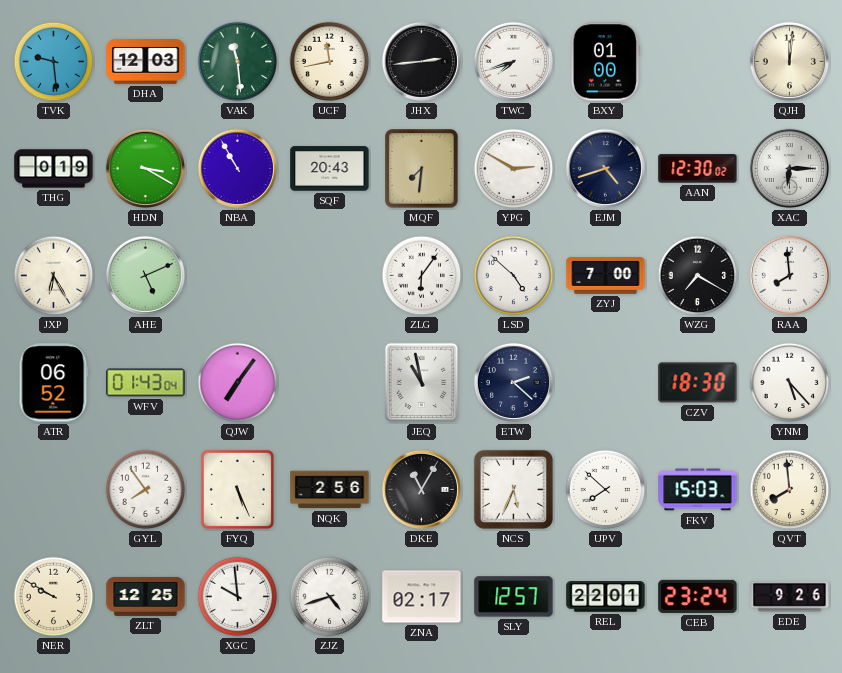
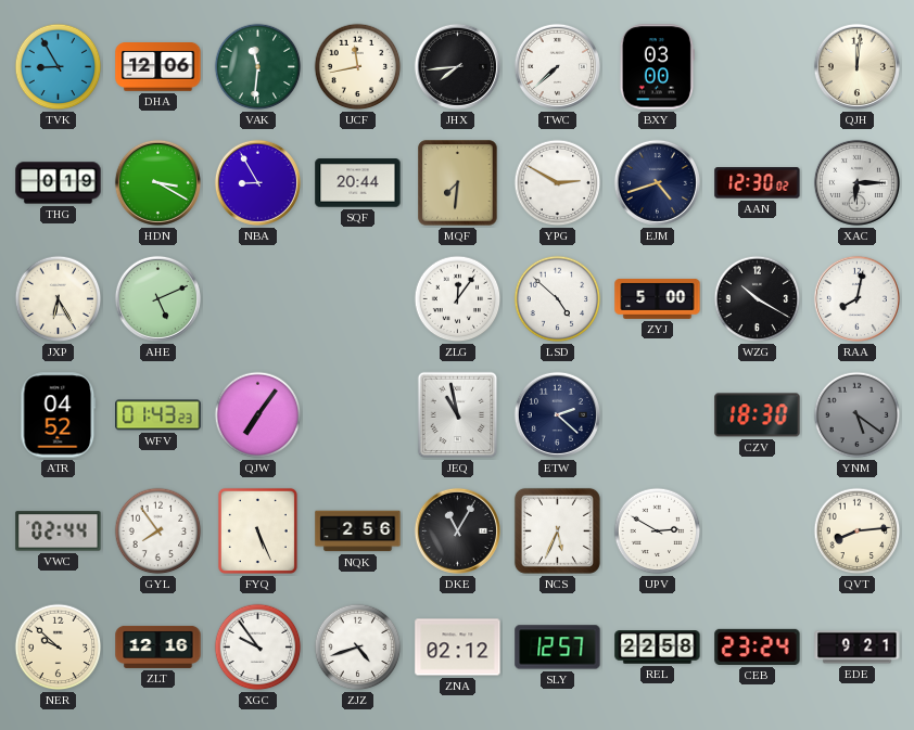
TVK: 9:29 -> 8:55
DHA: 12:03 -> 12:06
VAK: 11:29 -> 11:31
JHX: 2:44 -> 7:44
TWC: 7:42 -> 7:38
BXY: 01:00 -> 03:00
NBA: 10:55 -> 8:55
SQF: 20:43 -> 20:44
ZLG: 6:06 -> 12:06
ZYJ: 7:00 -> 5:00
WZG: 7:20 -> 10:20
RAA: 7:59 -> 8:02
ATR: 06:52 -> 04:52
WFV: 01:43:04 -> 01:43:23
YNM: 5:23 -> 5:21
YNM dial: white -> grey
VWC: none -> 02:44
UPV: 7:52 -> 2:50
FKV: 15:03 -> none
QVT: 7:59 -> 8:14
NER: 9:50 -> 9:52
ZLT: 12:25 -> 12:16
XGC: 9:59 -> 9:54
ZNA: 02:17 -> 02:12
REL: 22:01 -> 22:58
EDE: 9:26 -> 9:21
